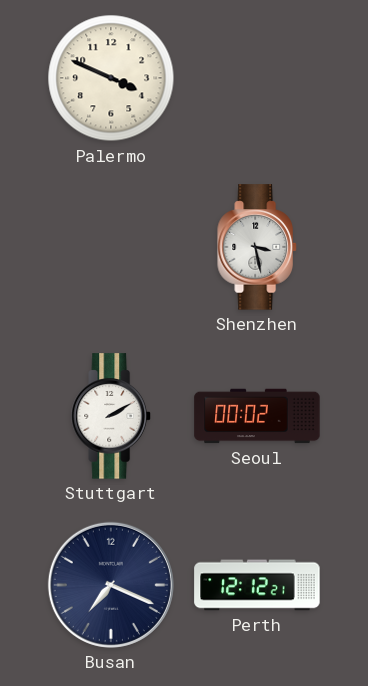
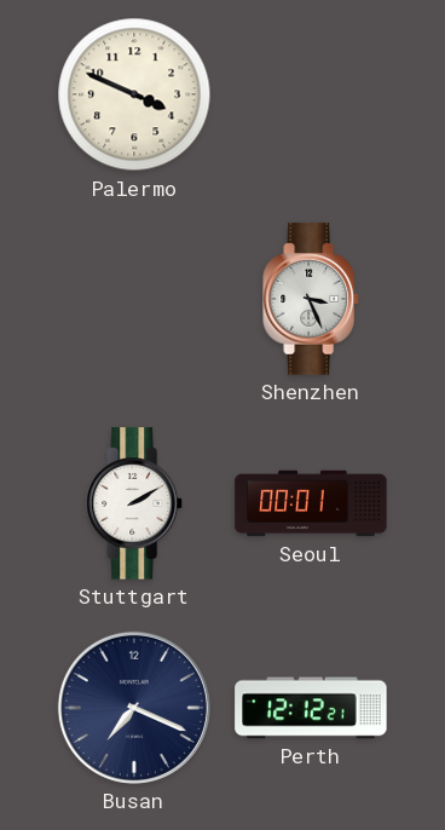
Shenzhen: 3:28 -> 3:26
Seoul: 00:02 -> 00:01
